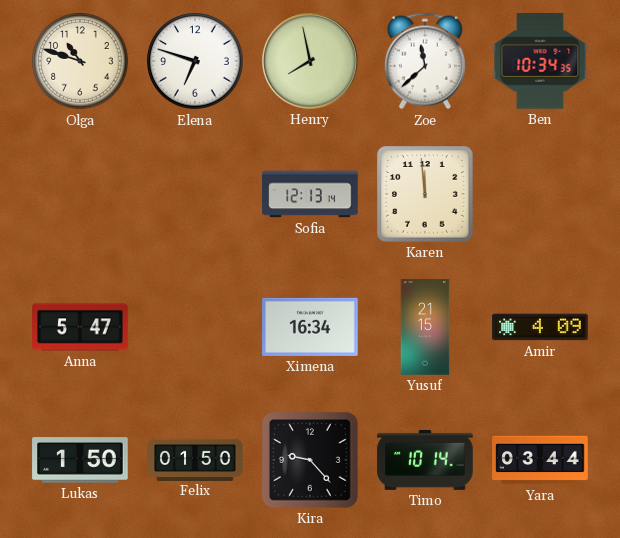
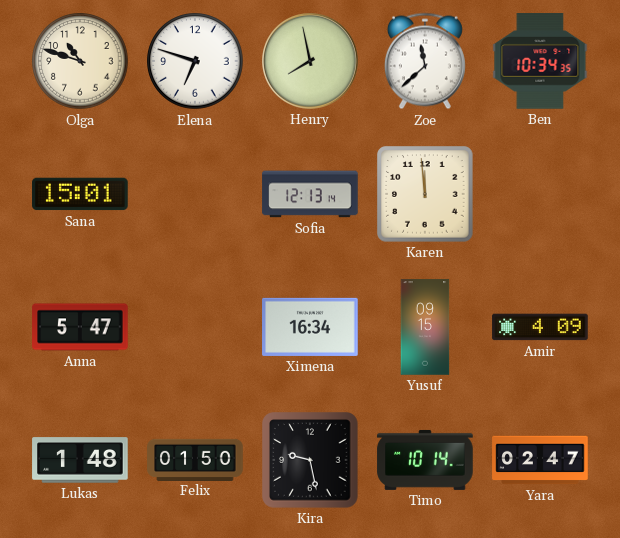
Sana: none -> 15:01
Yusuf: 21:15 -> 09:15
Lukas: 1:50 -> 1:48
Kira: 9:23 -> 9:28
Yara: 03:44 -> 02:47
